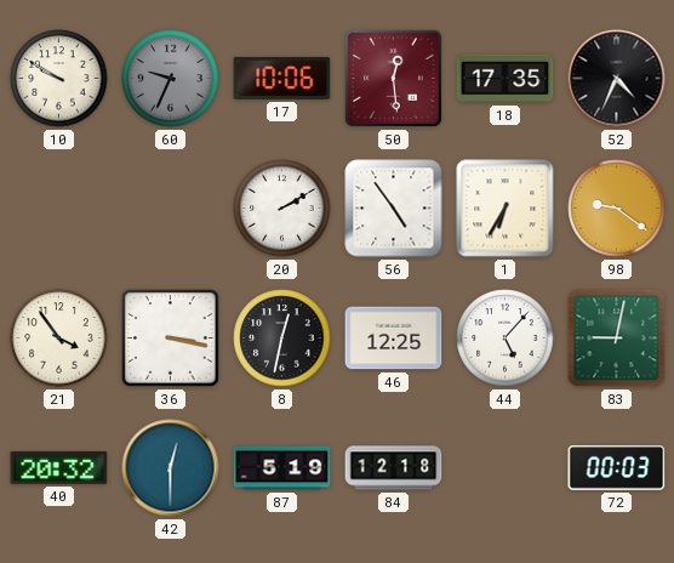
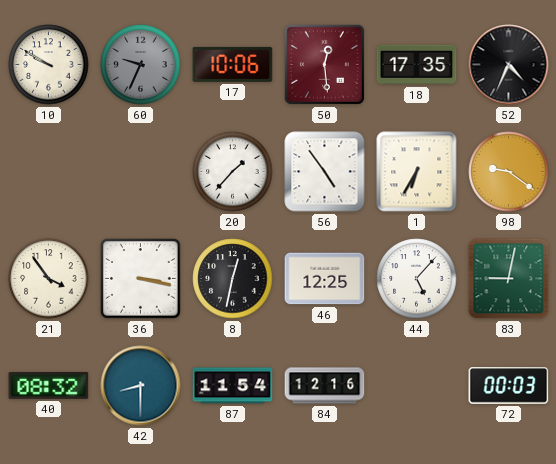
20: 2:10 -> 1:37
40: 20:32 -> 08:32
42: 12:30 -> 8:30
87: 5:19 -> 11:54
84: 12:18 -> 12:16
